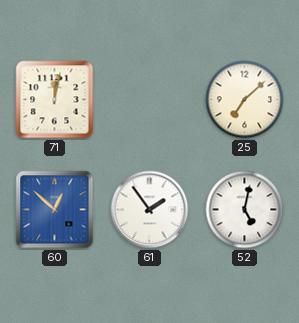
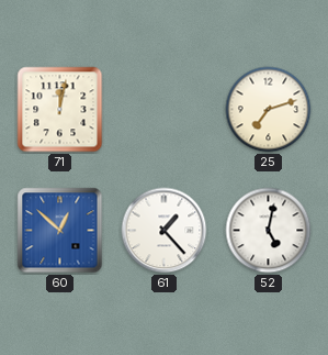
25: 7:08 -> 7:12
61: 1:54 -> 1:23
